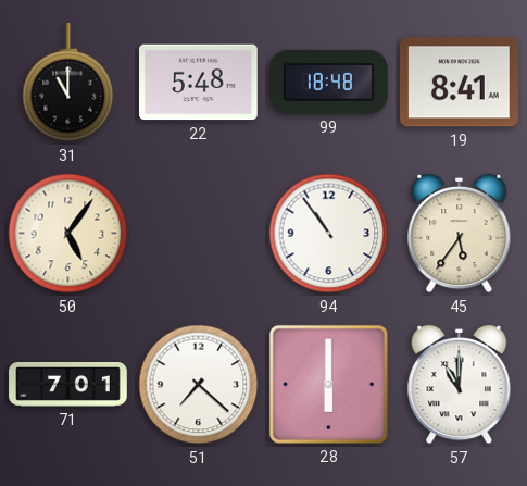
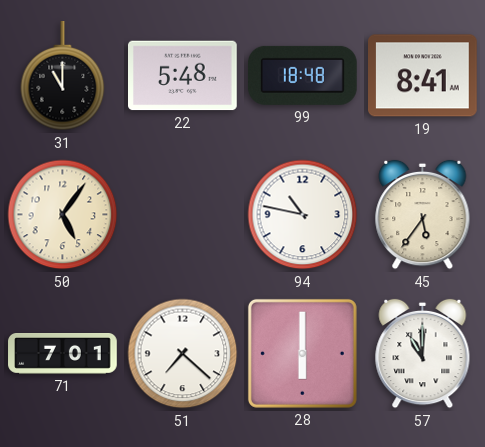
94: 10:54 -> 10:47
